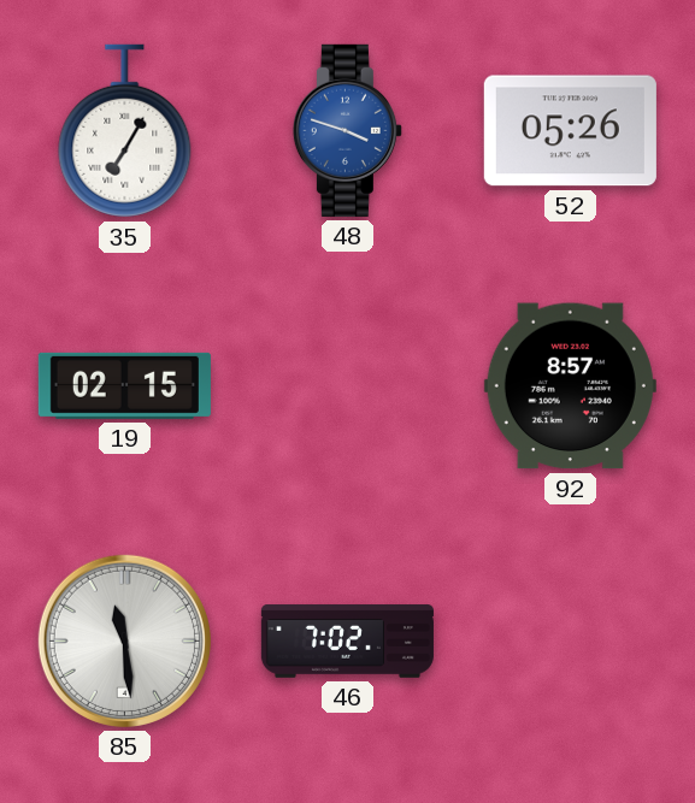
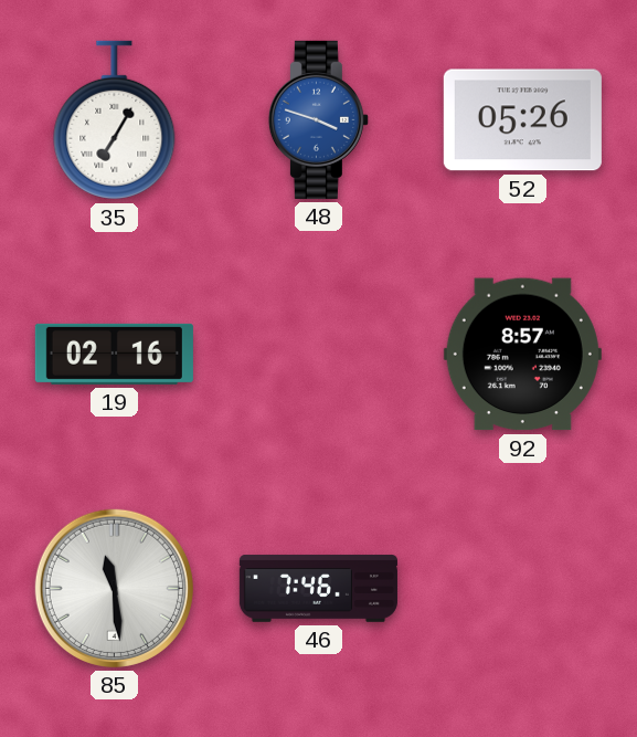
19: 02:15 -> 02:16
46: 7:02 -> 7:46
